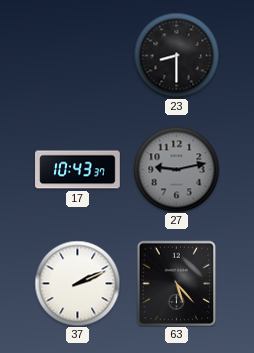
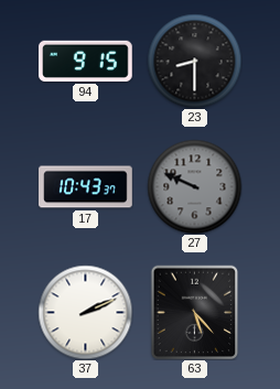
94: none -> 9:15
27: 9:13 -> 9:49
